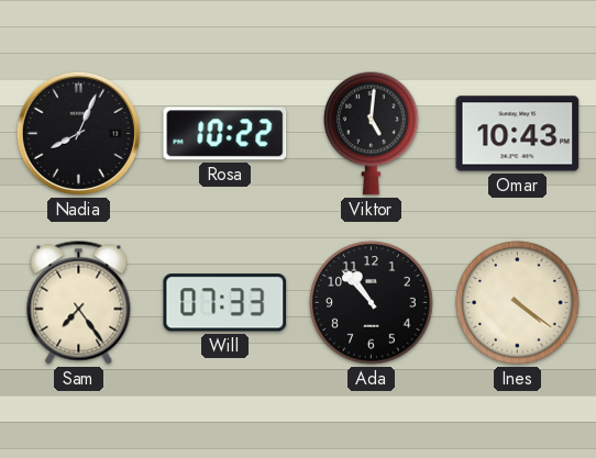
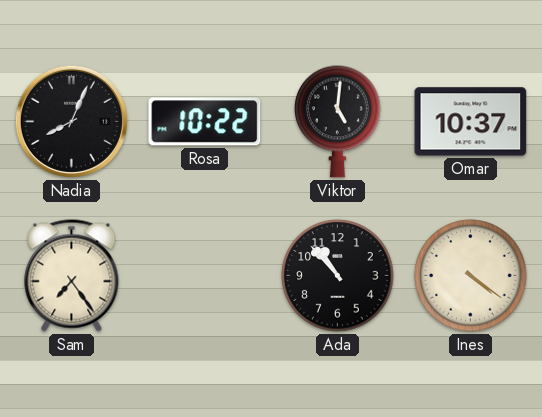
Omar: 10:43 -> 10:37
Will: 07:33 -> none
